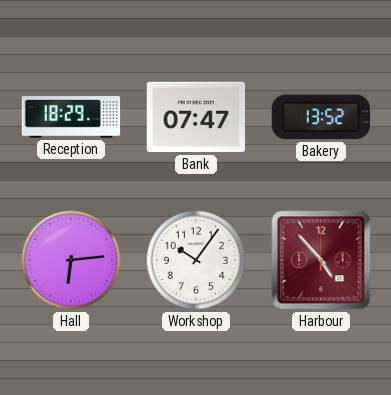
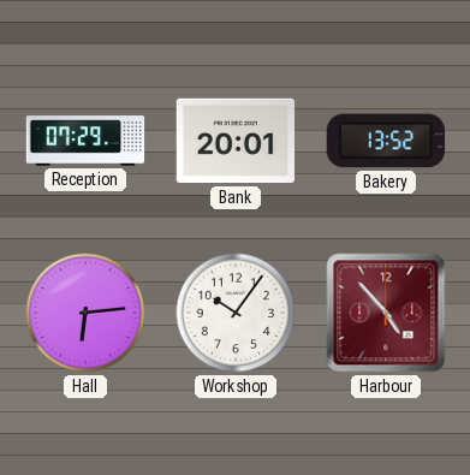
Reception: 18:29 -> 07:29
Bank: 07:47 -> 20:01
